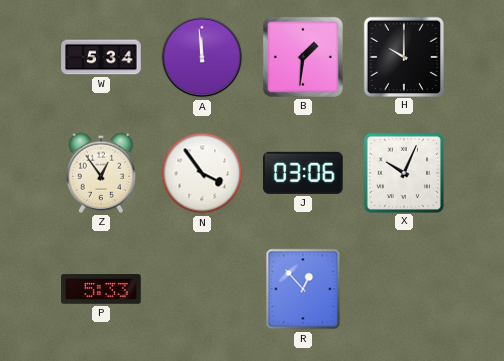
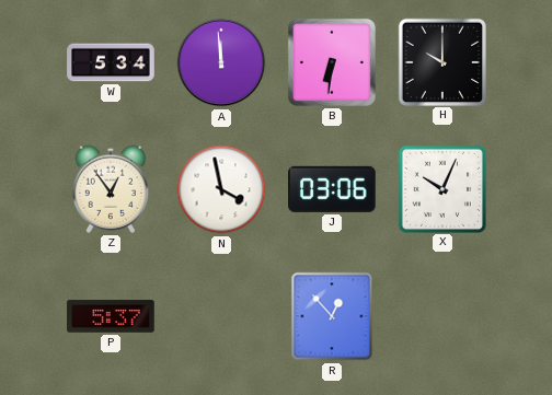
B: 1:31 -> 6:31
N: 3:54 -> 3:58
P: 5:33 -> 5:37
